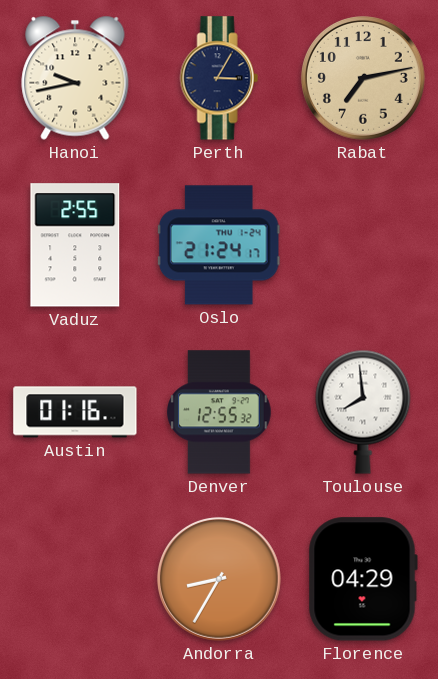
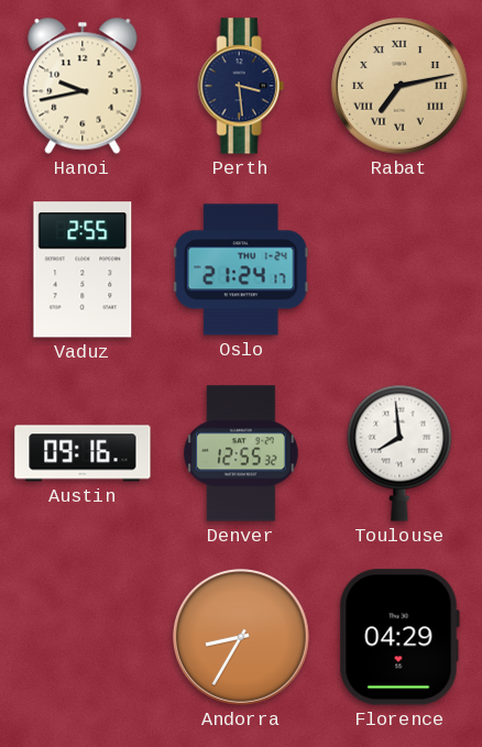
Perth: 3:05 -> 3:29
Rabat numerals: Arabic -> Roman
Austin: 01:16 -> 09:16
